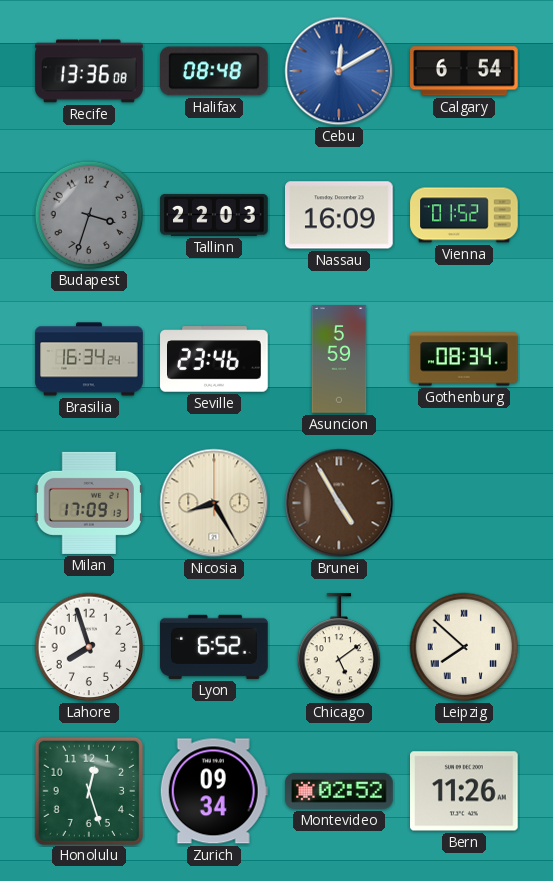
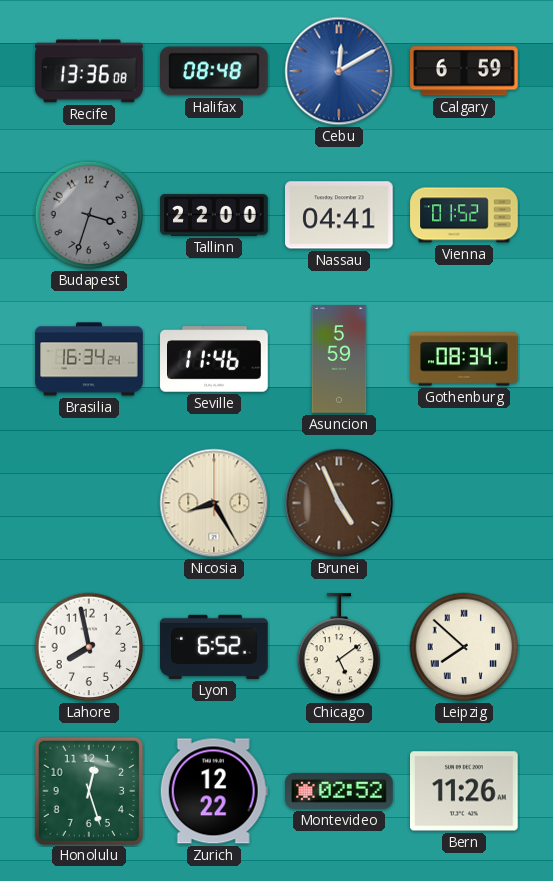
Calgary: 6:54 -> 6:59
Tallinn: 22:03 -> 22:00
Nassau: 16:09 -> 04:41
Seville: 23:46 -> 11:46
Milan: 17:09 -> none
Brunei: 4:55 -> 4:56
Lahore: 7:57 -> 7:58
Zurich: 09:34 -> 12:22
